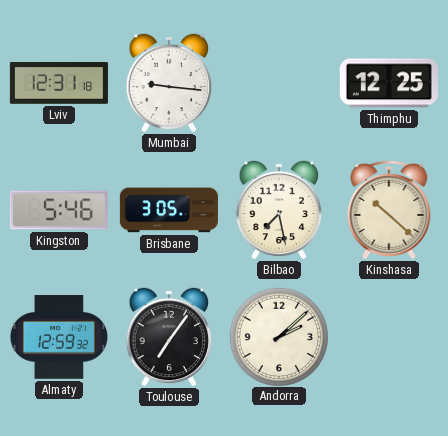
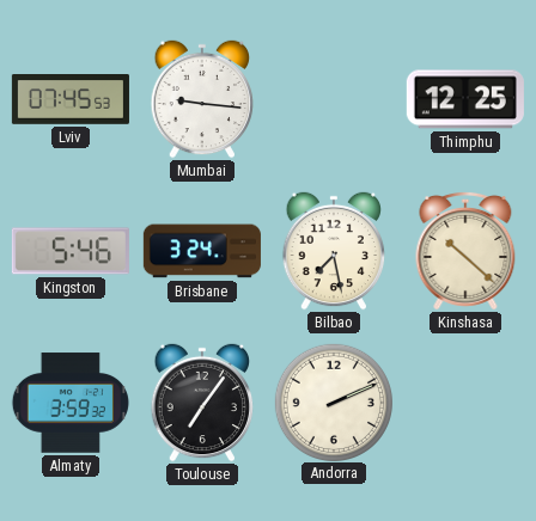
Lviv: 12:31 -> 07:45
Brisbane: 3:05 -> 3:24
Almaty: 12:59 -> 3:59
Andorra: 2:08 -> 2:11
